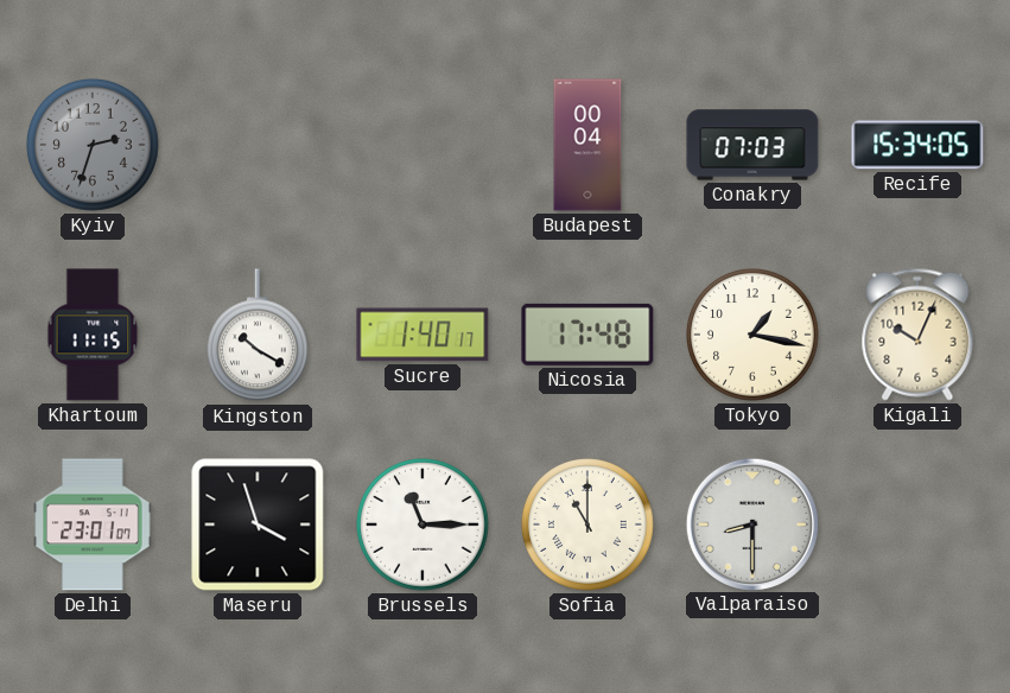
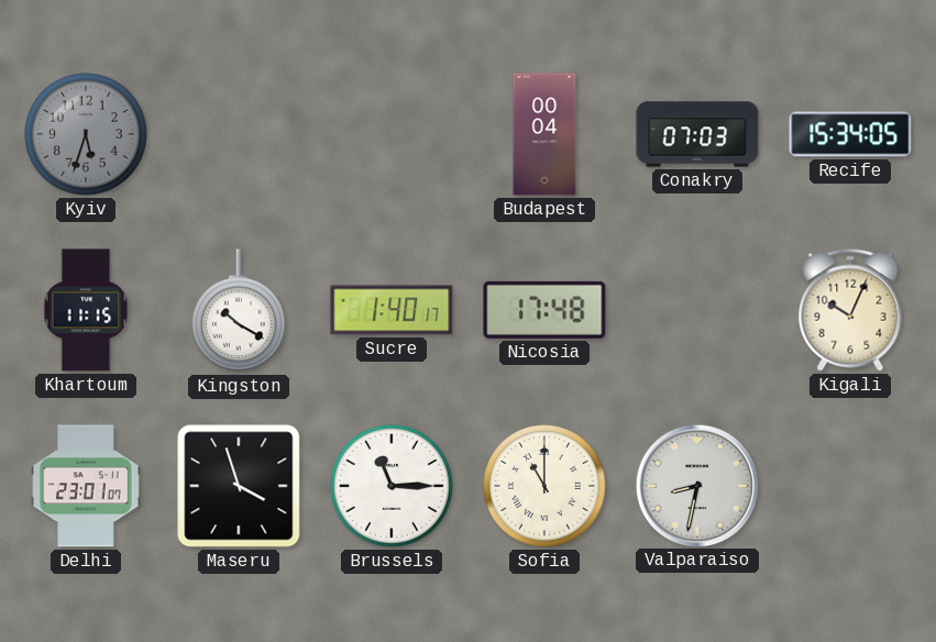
Kyiv: 2:33 -> 5:33
Tokyo: 1:17 -> none
Valparaiso: 8:30 -> 8:32
